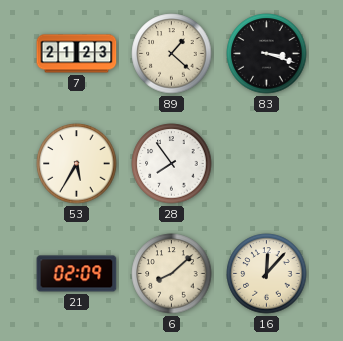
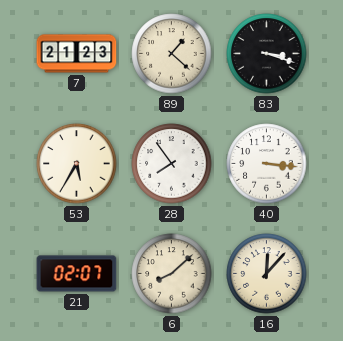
40: none -> 3:16
21: 02:09 -> 02:07
